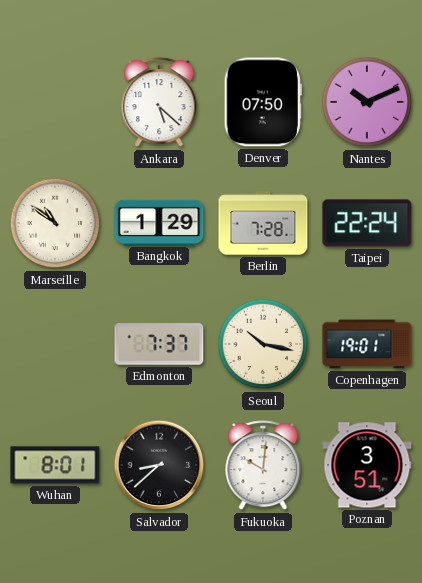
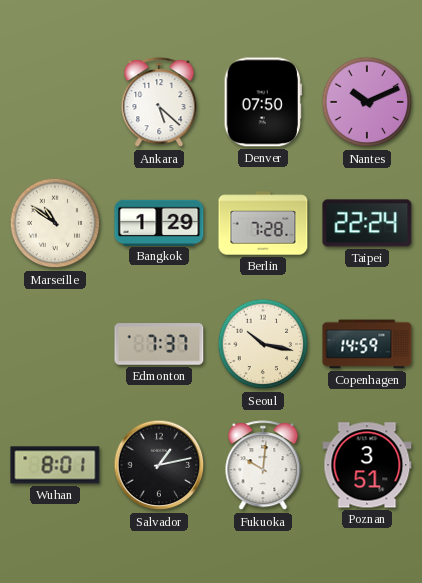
Copenhagen: 19:01 -> 14:59
Salvador: 8:38 -> 1:13
